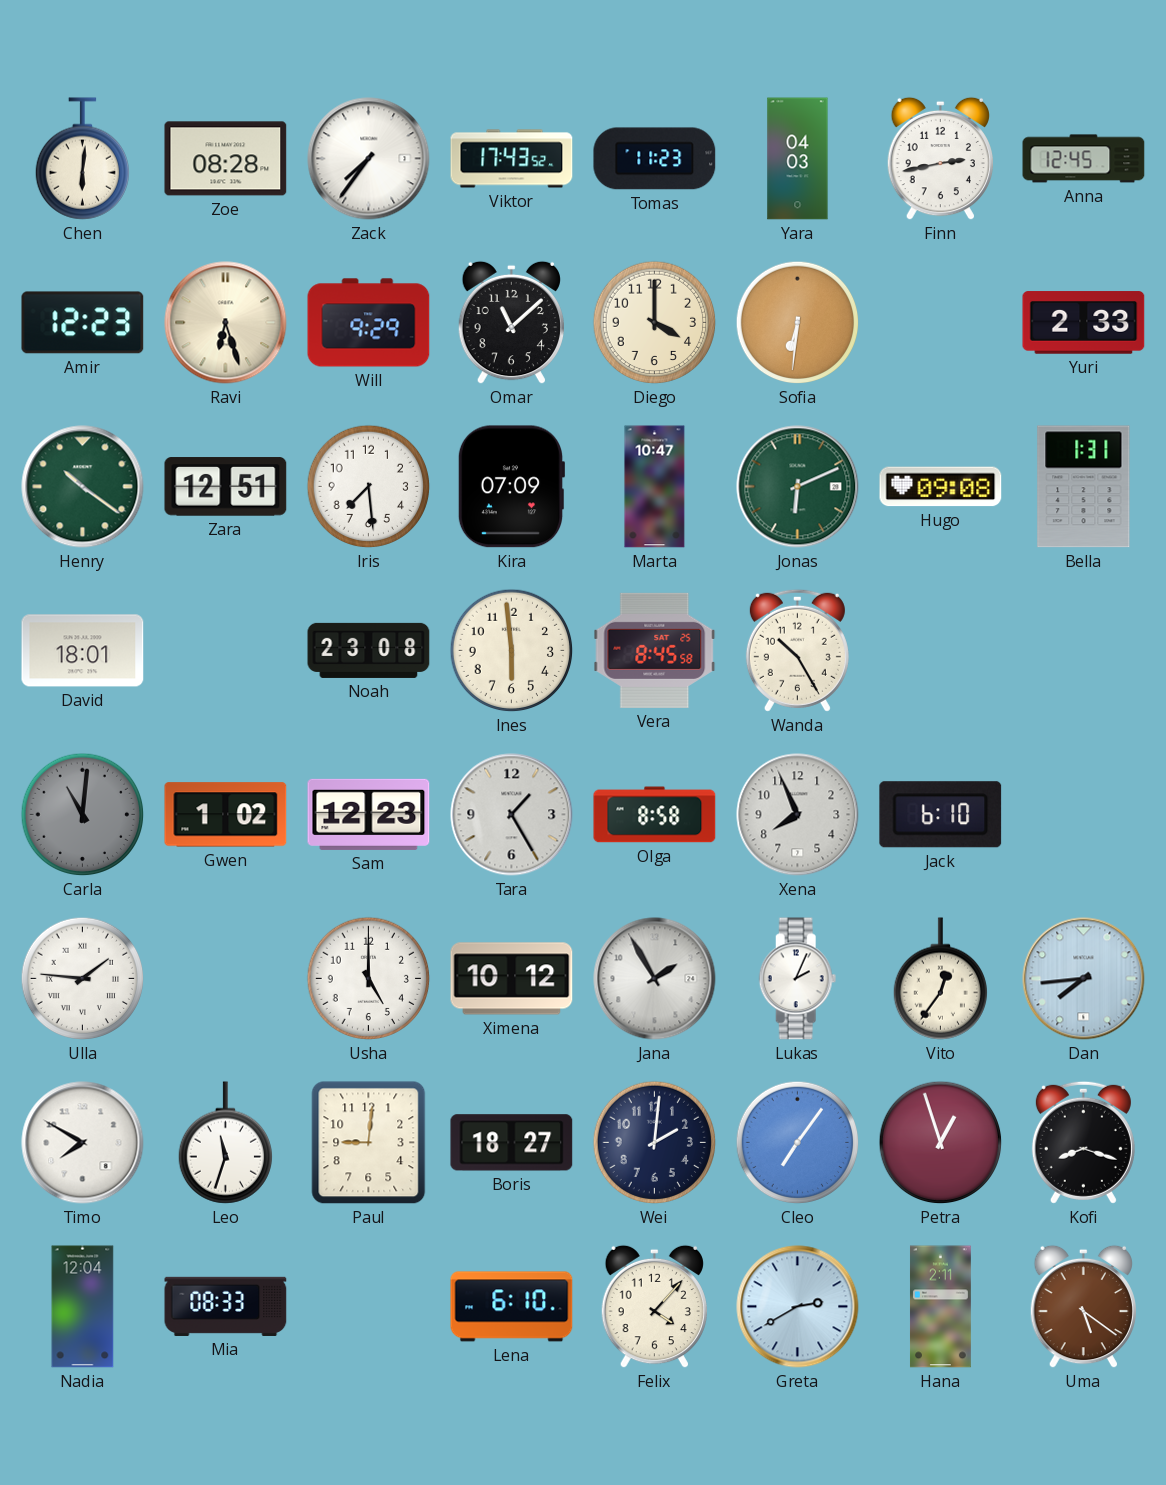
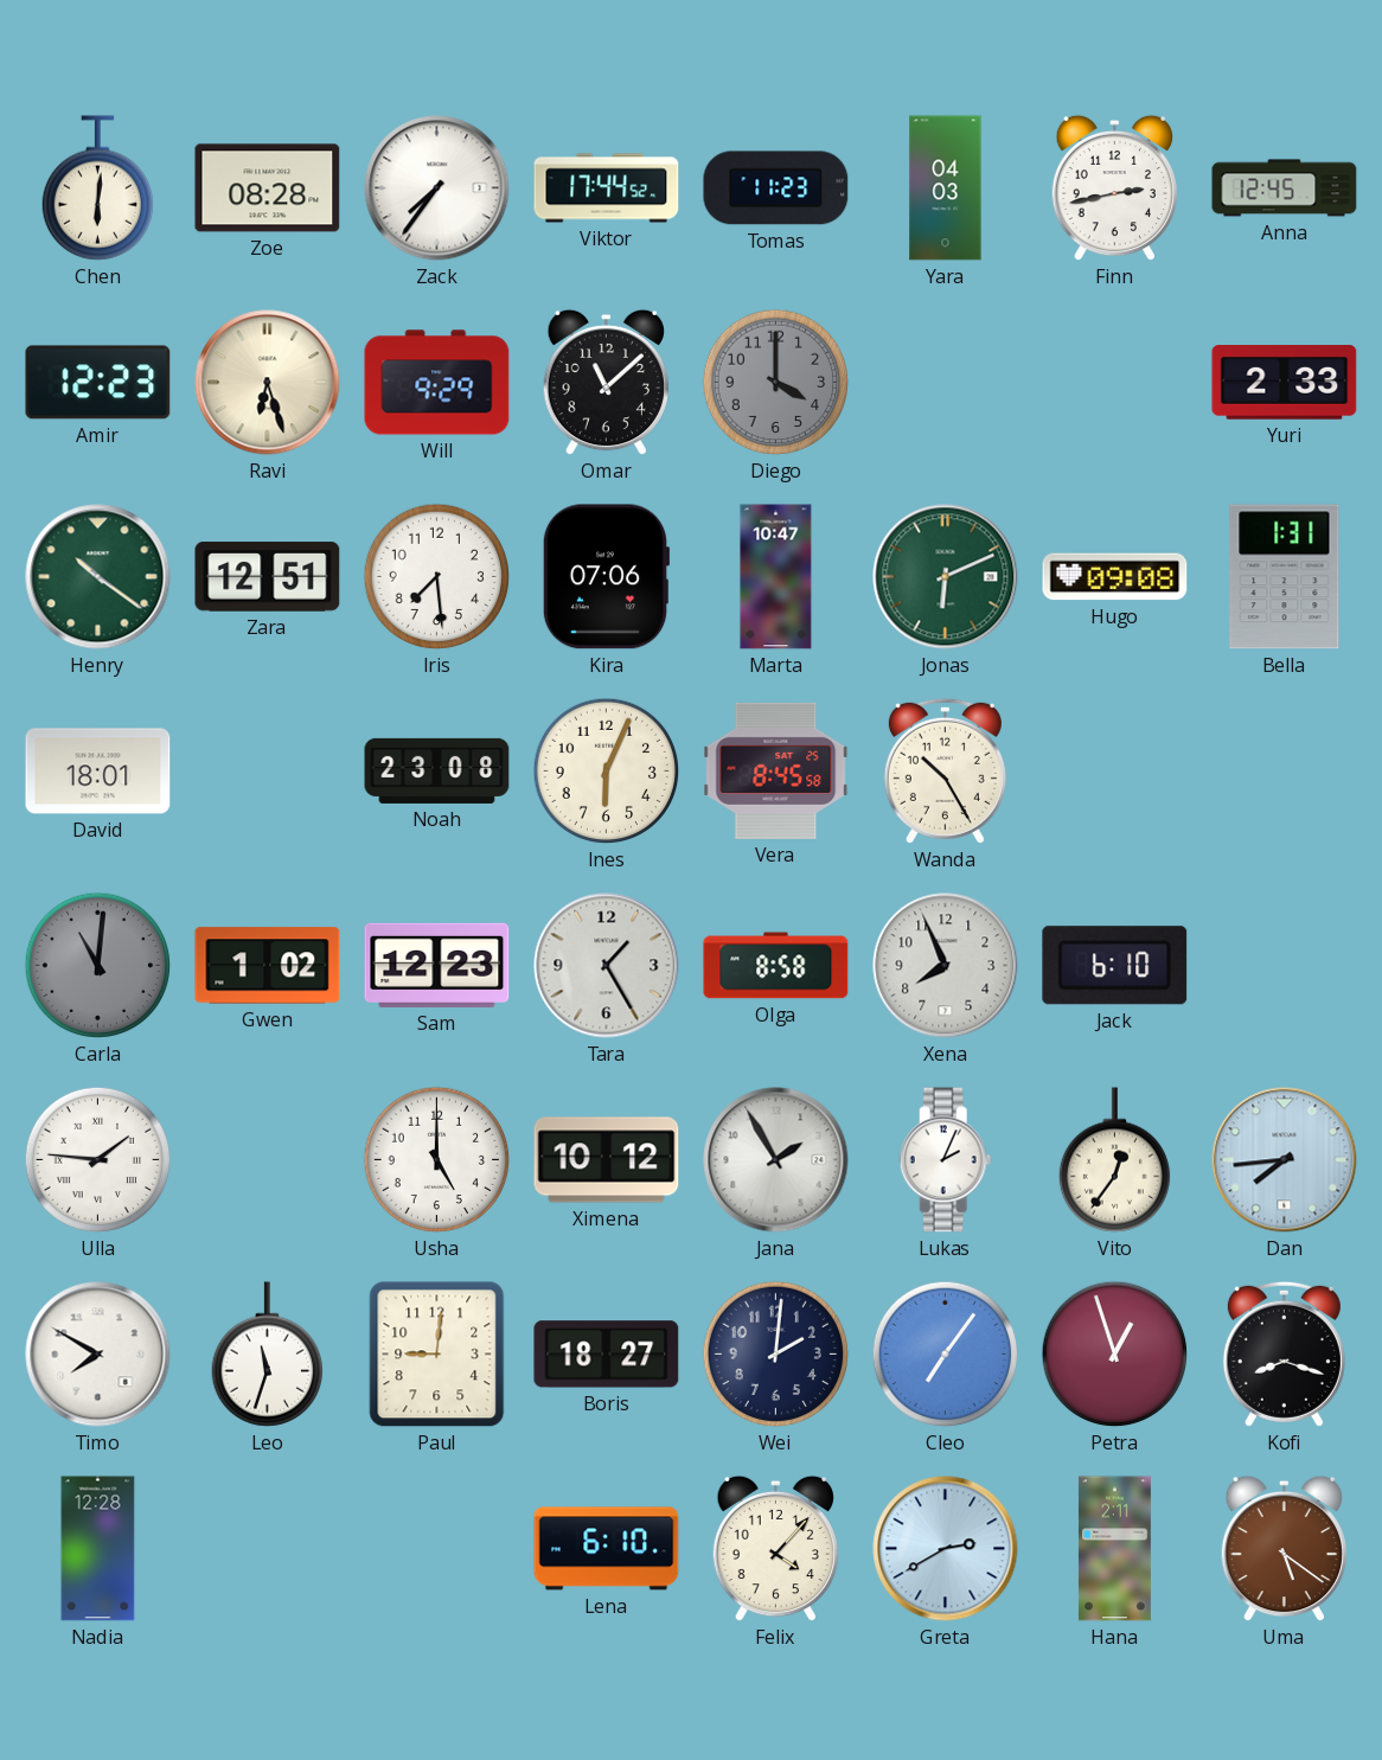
Viktor: 17:43 -> 17:44
Diego dial: cream -> grey
Sofia: 6:31 -> none
Kira: 07:09 -> 07:06
Ines: 5:59 -> 6:04
Nadia: 12:04 -> 12:28
Mia: 08:33 -> none
